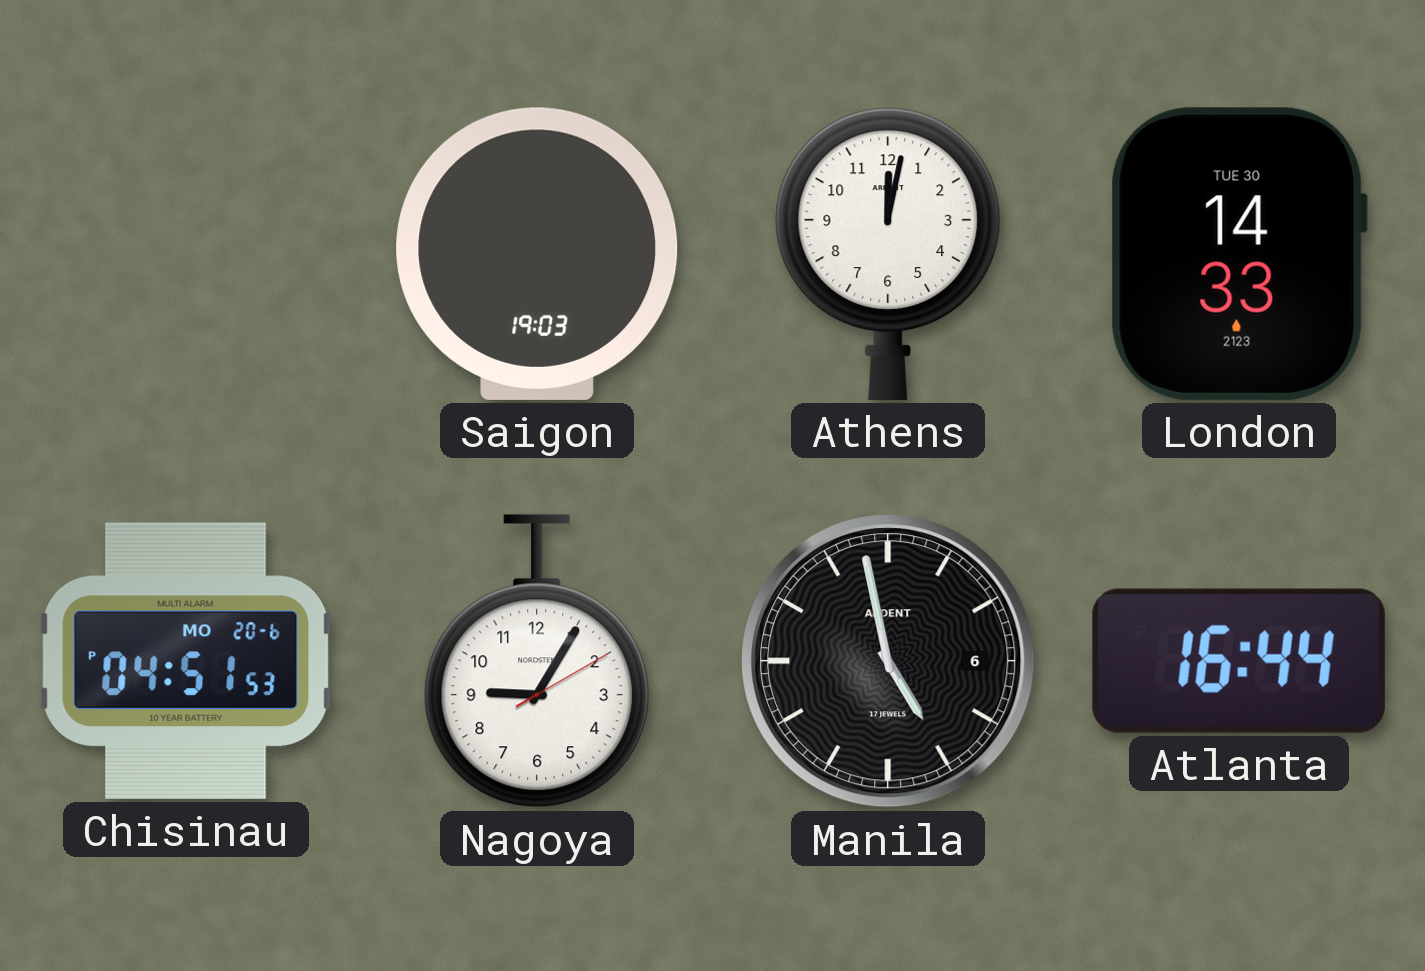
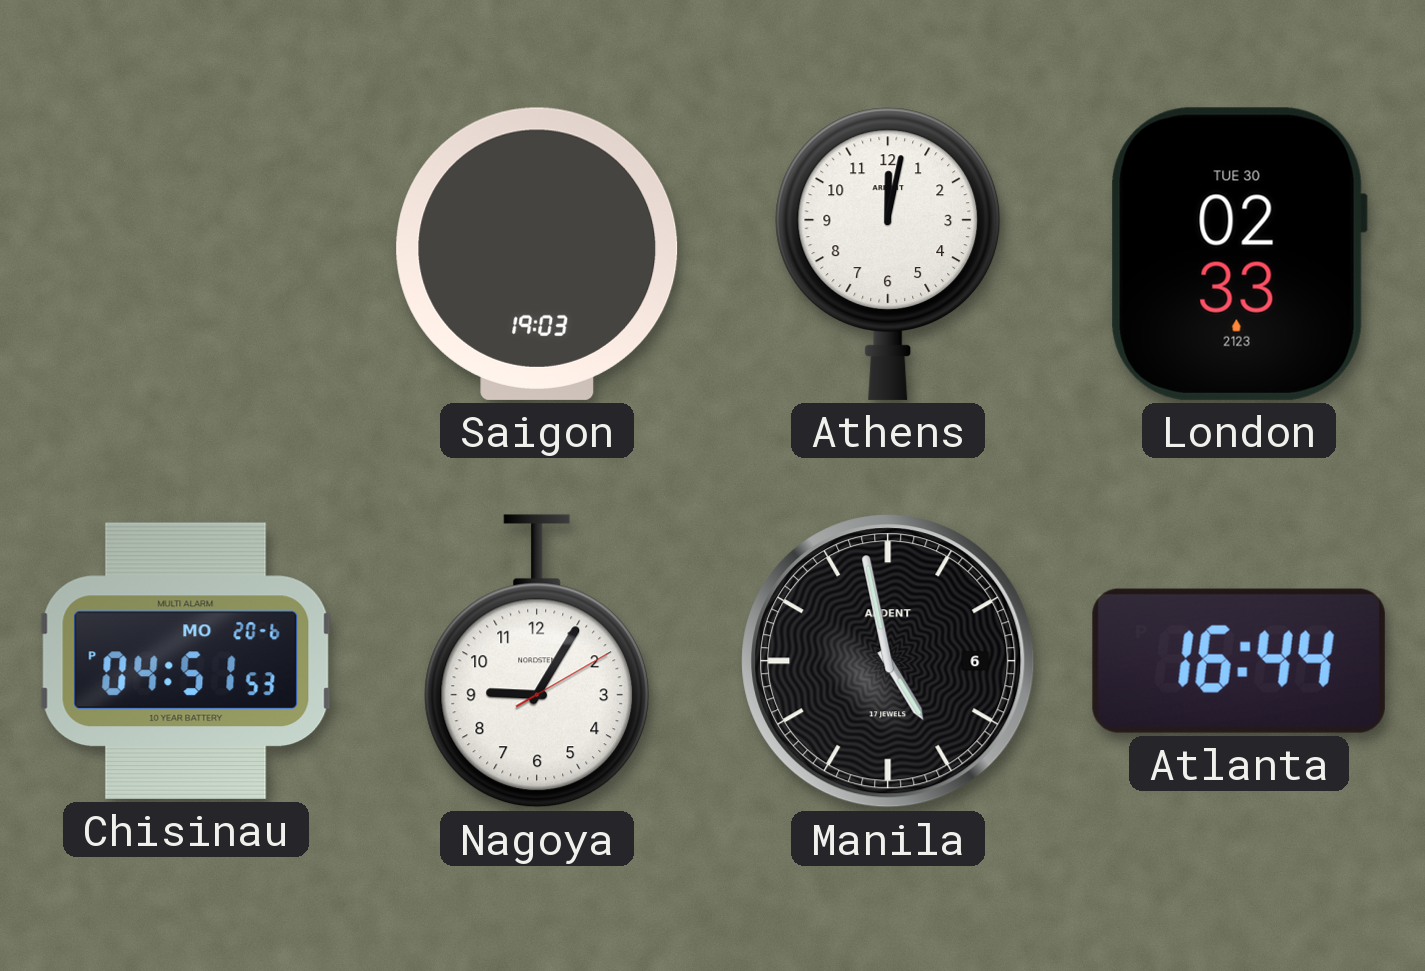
London: 14:33 -> 02:33
